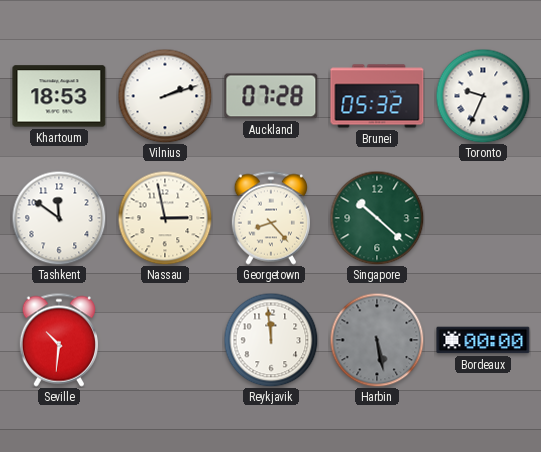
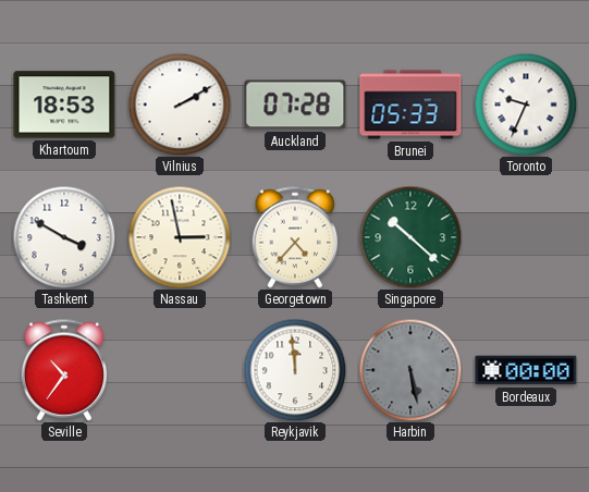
Vilnius: 2:12 -> 2:10
Brunei: 05:32 -> 05:33
Tashkent: 11:51 -> 3:50
Georgetown: 8:23 -> 4:37
Seville: 10:31 -> 10:36
